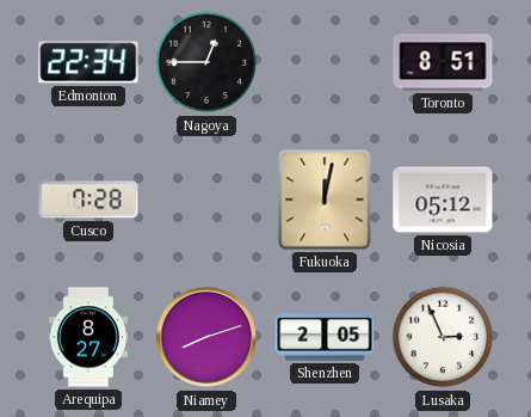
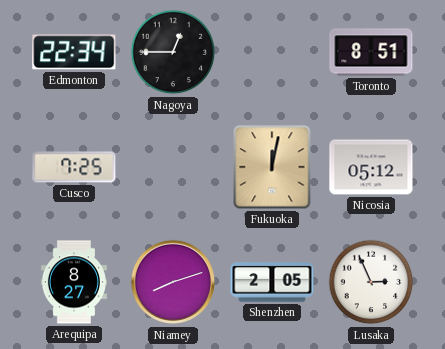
Cusco: 7:28 -> 7:25
